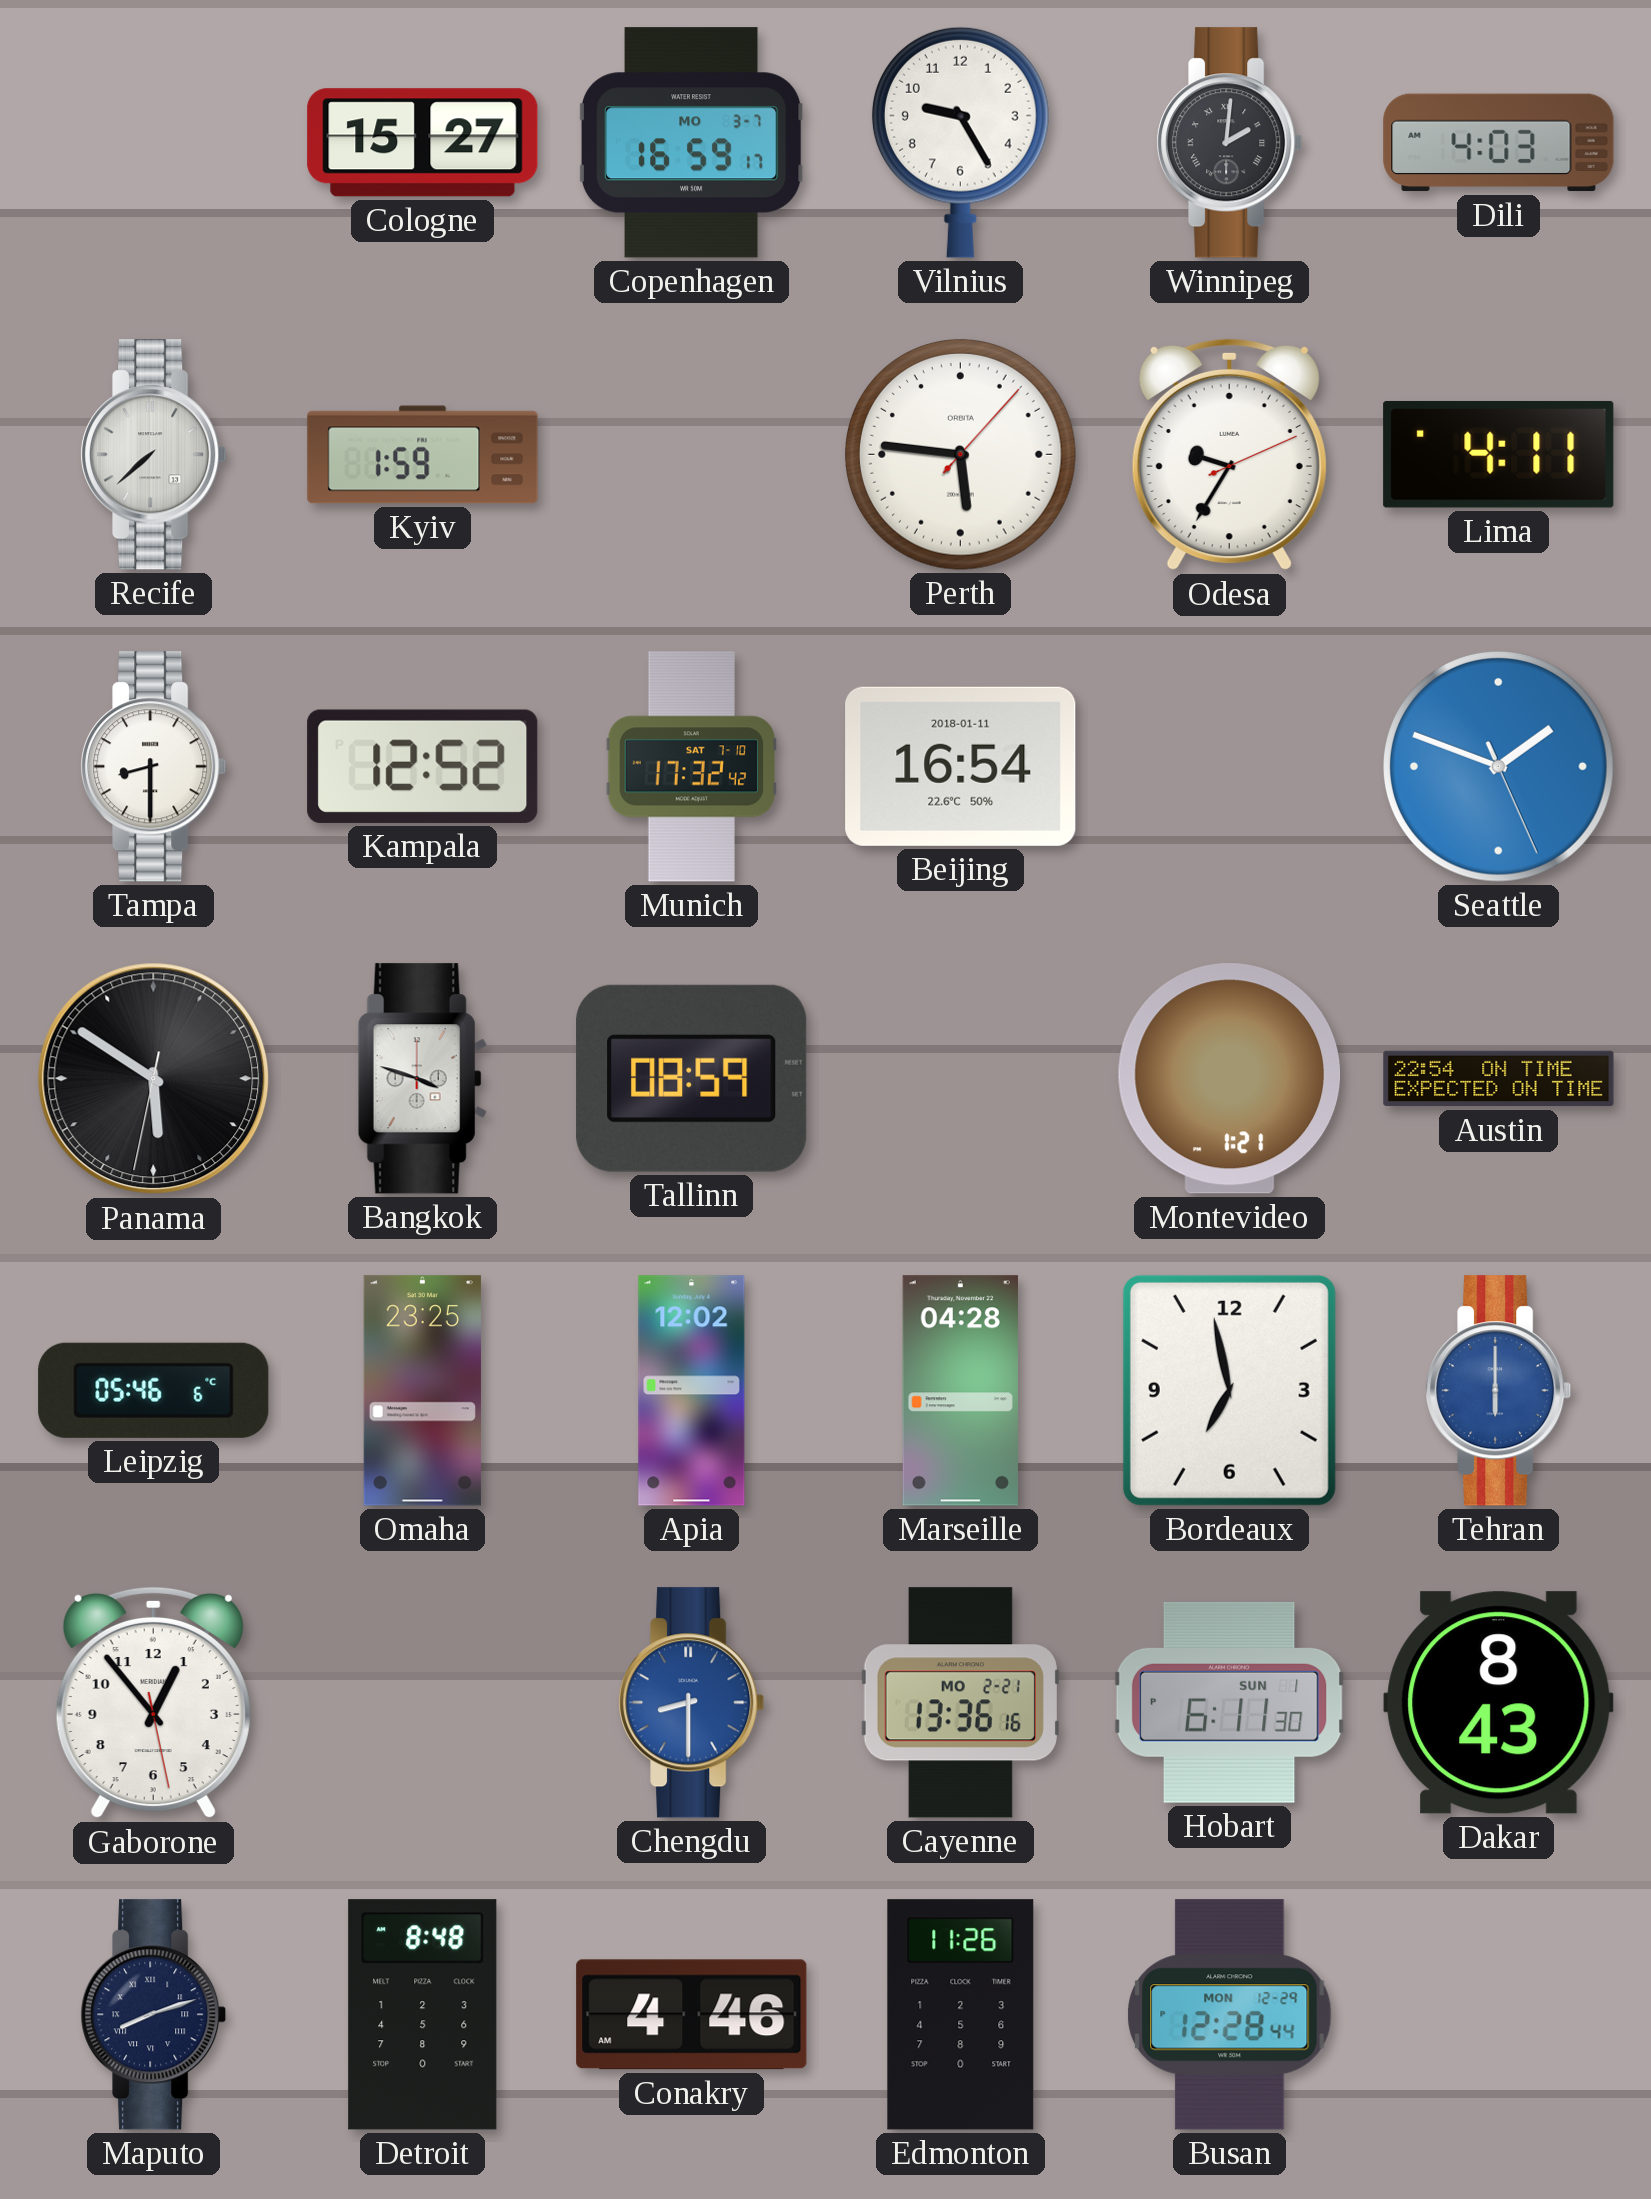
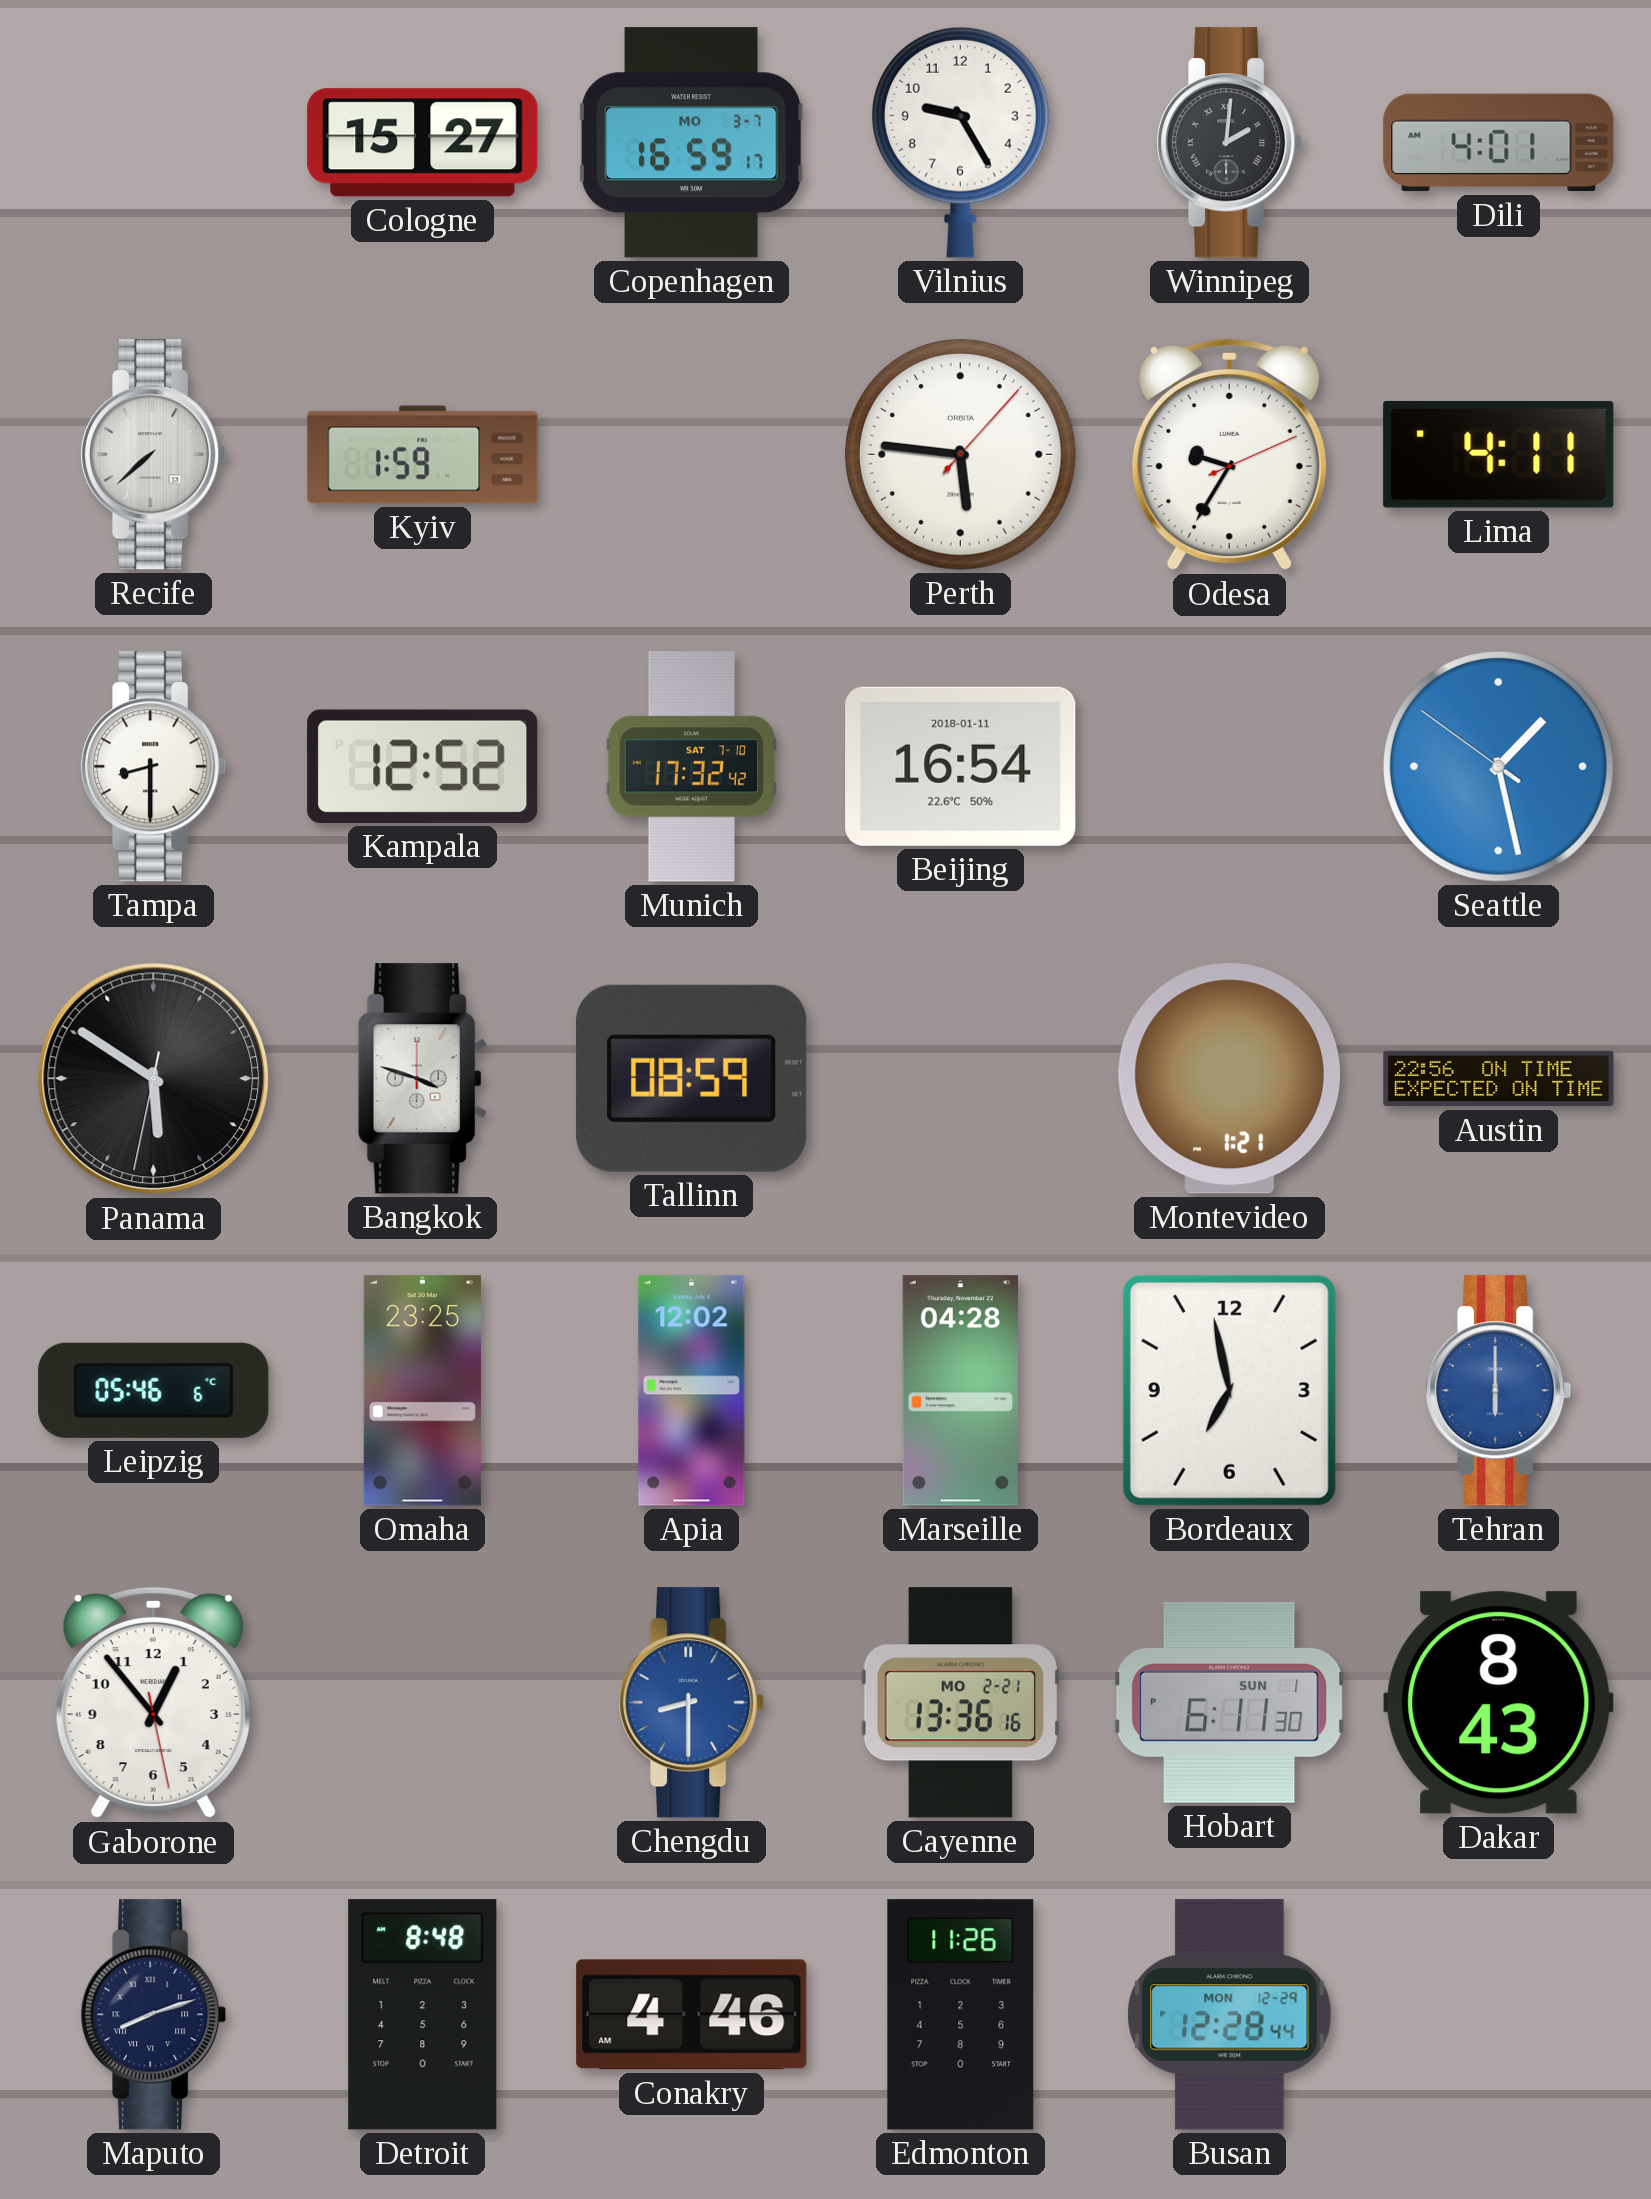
Dili: 4:03 -> 4:01
Seattle: 1:48 -> 1:27
Austin: 22:54 -> 22:56
